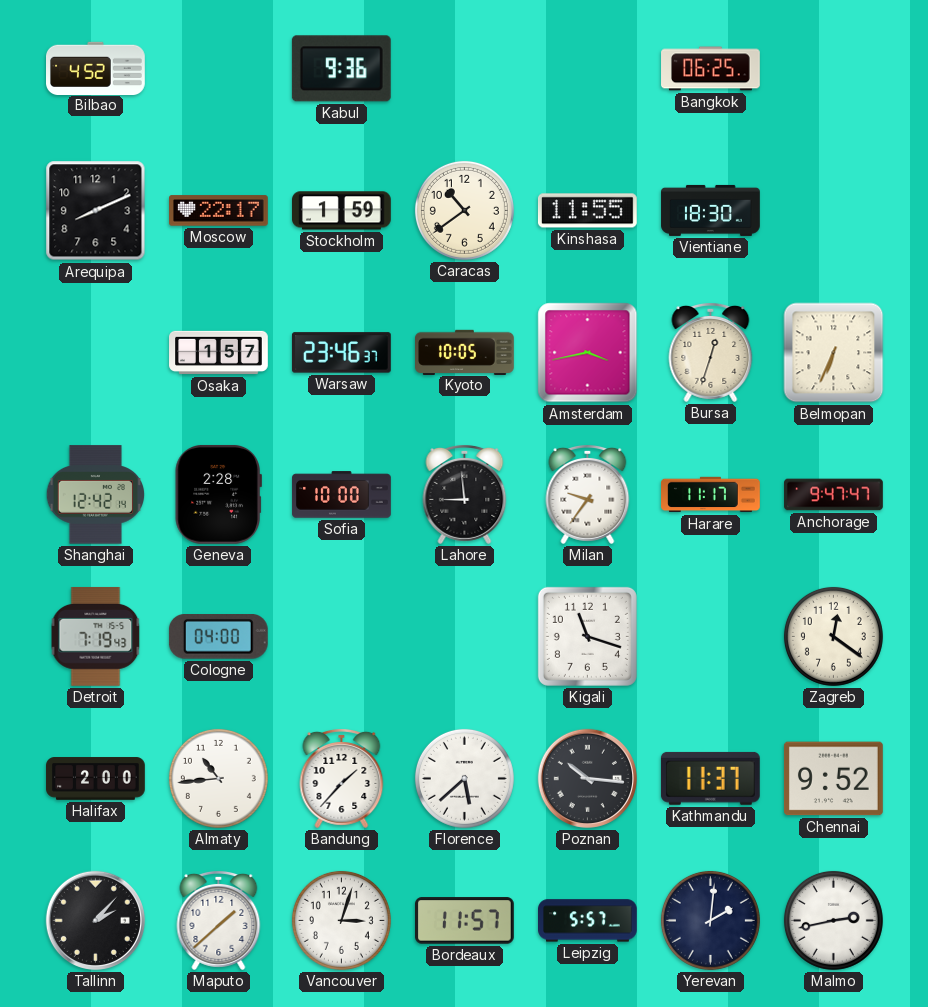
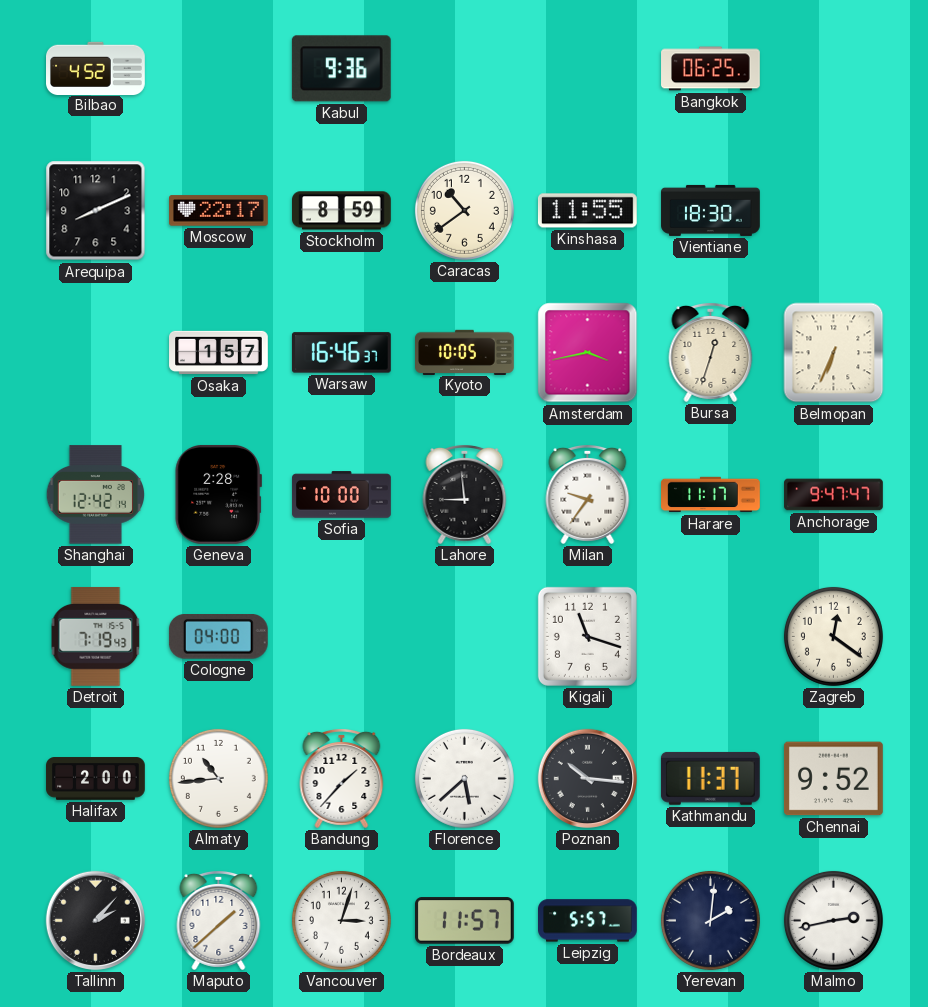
Stockholm: 1:59 -> 8:59
Warsaw: 23:46 -> 16:46
